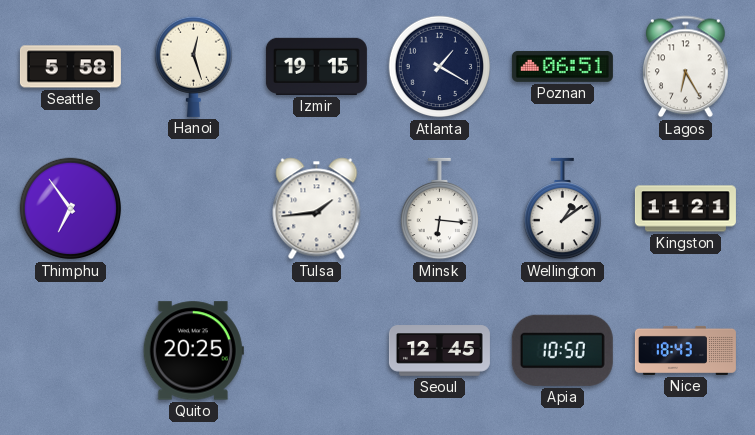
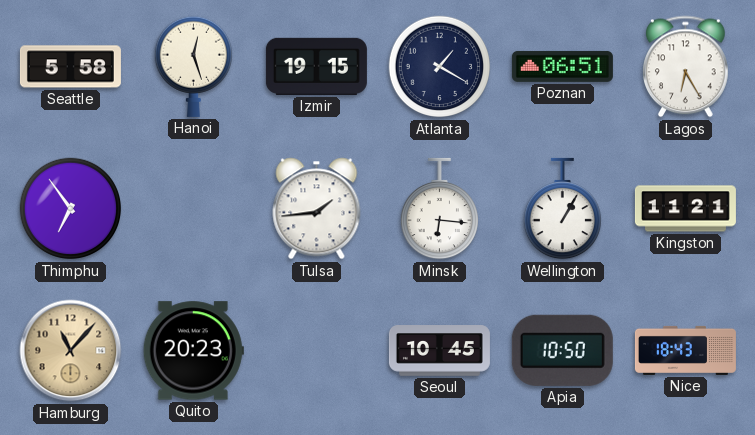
Wellington: 1:09 -> 1:05
Hamburg: none -> 11:07
Quito: 20:25 -> 20:23
Seoul: 12:45 -> 10:45
